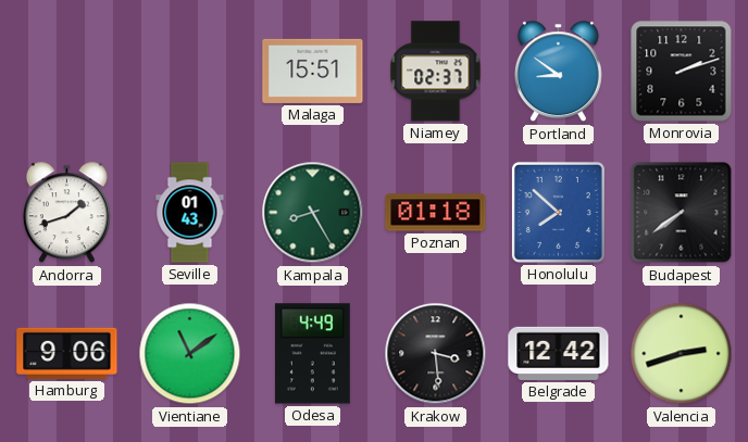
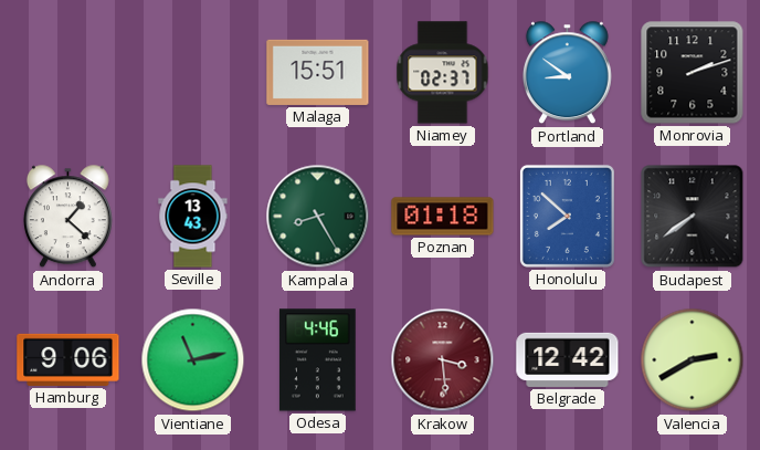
Andorra: 1:42 -> 1:22
Seville: 01:43 -> 13:43
Vientiane: 11:09 -> 11:13
Odesa: 4:49 -> 4:46
Krakow dial: black -> burgundy
Valencia: 2:42 -> 2:40
